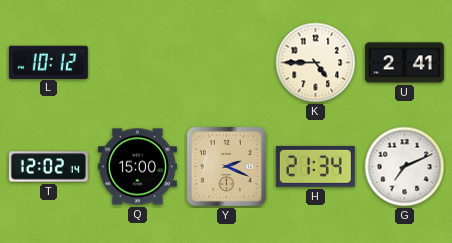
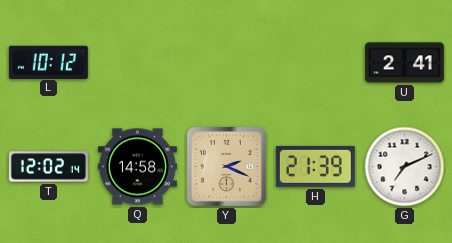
K: 4:45 -> none
Q: 15:00 -> 14:58
H: 21:34 -> 21:39
